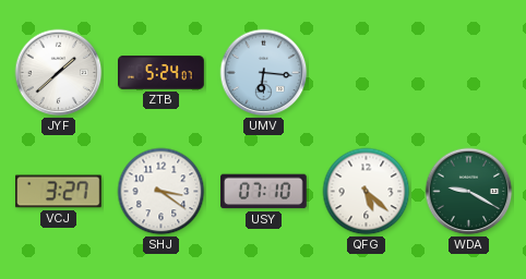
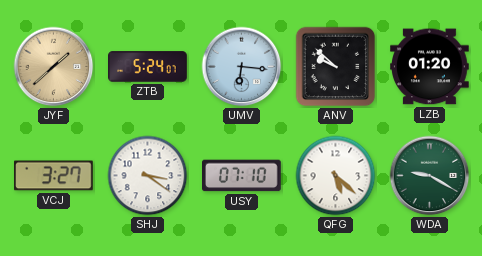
JYF dial: white -> champagne
ANV: none -> 9:52
LZB: none -> 01:20
